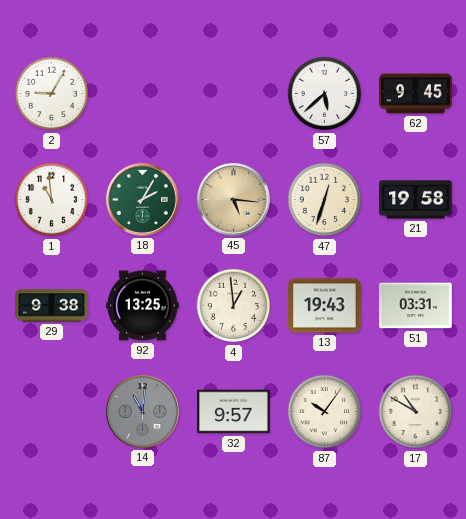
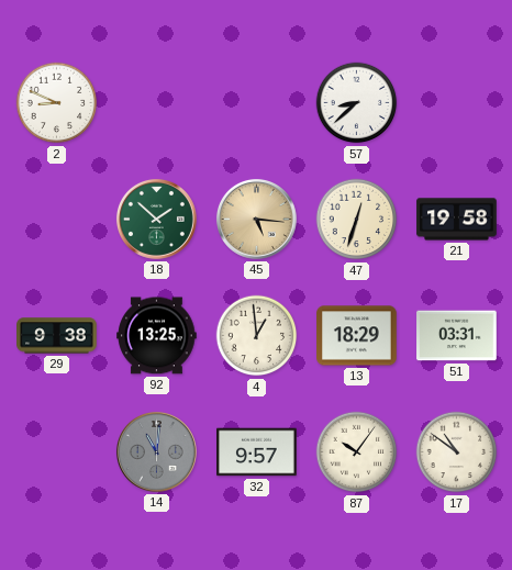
2: 9:05 -> 8:49
57: 5:38 -> 8:38
62: 9:45 -> none
1: 10:59 -> none
18: 2:05 -> 1:52
13: 19:43 -> 18:29
17: 10:50 -> 10:51
